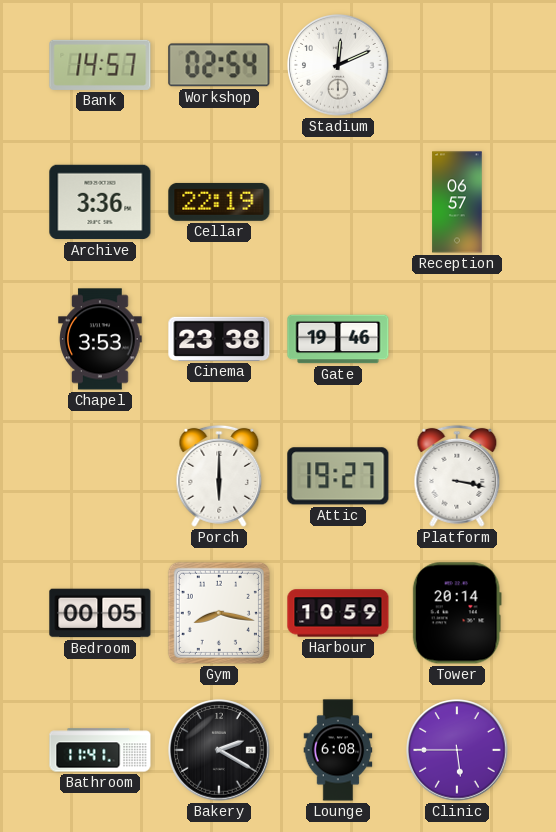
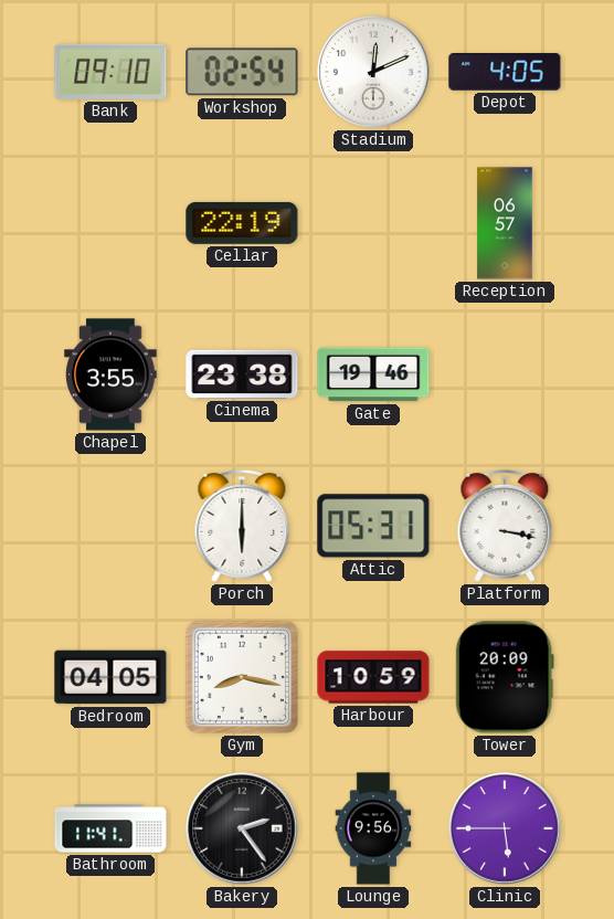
Bank: 14:57 -> 09:10
Depot: none -> 4:05
Archive: 3:36 -> none
Chapel: 3:53 -> 3:55
Attic: 19:27 -> 05:31
Bedroom: 00:05 -> 04:05
Tower: 20:14 -> 20:09
Bakery: 2:20 -> 2:24
Lounge: 6:08 -> 9:56
